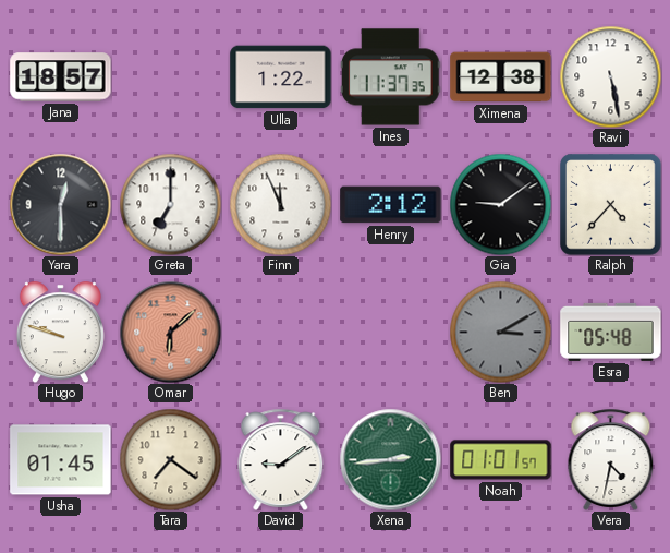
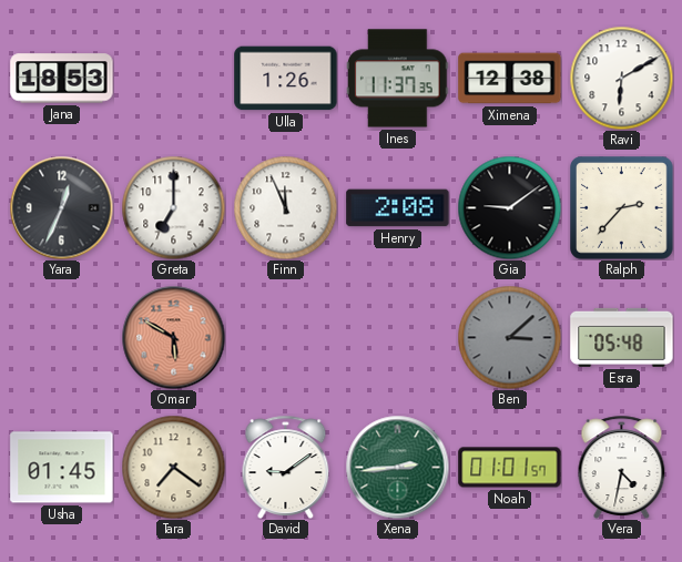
Jana: 18:57 -> 18:53
Ulla: 1:22 -> 1:26
Ravi: 5:28 -> 6:10
Yara: 12:30 -> 12:34
Henry: 2:12 -> 2:08
Ralph: 4:37 -> 2:37
Hugo: 9:48 -> none
Omar: 6:08 -> 5:50
Ben: 3:10 -> 3:08
